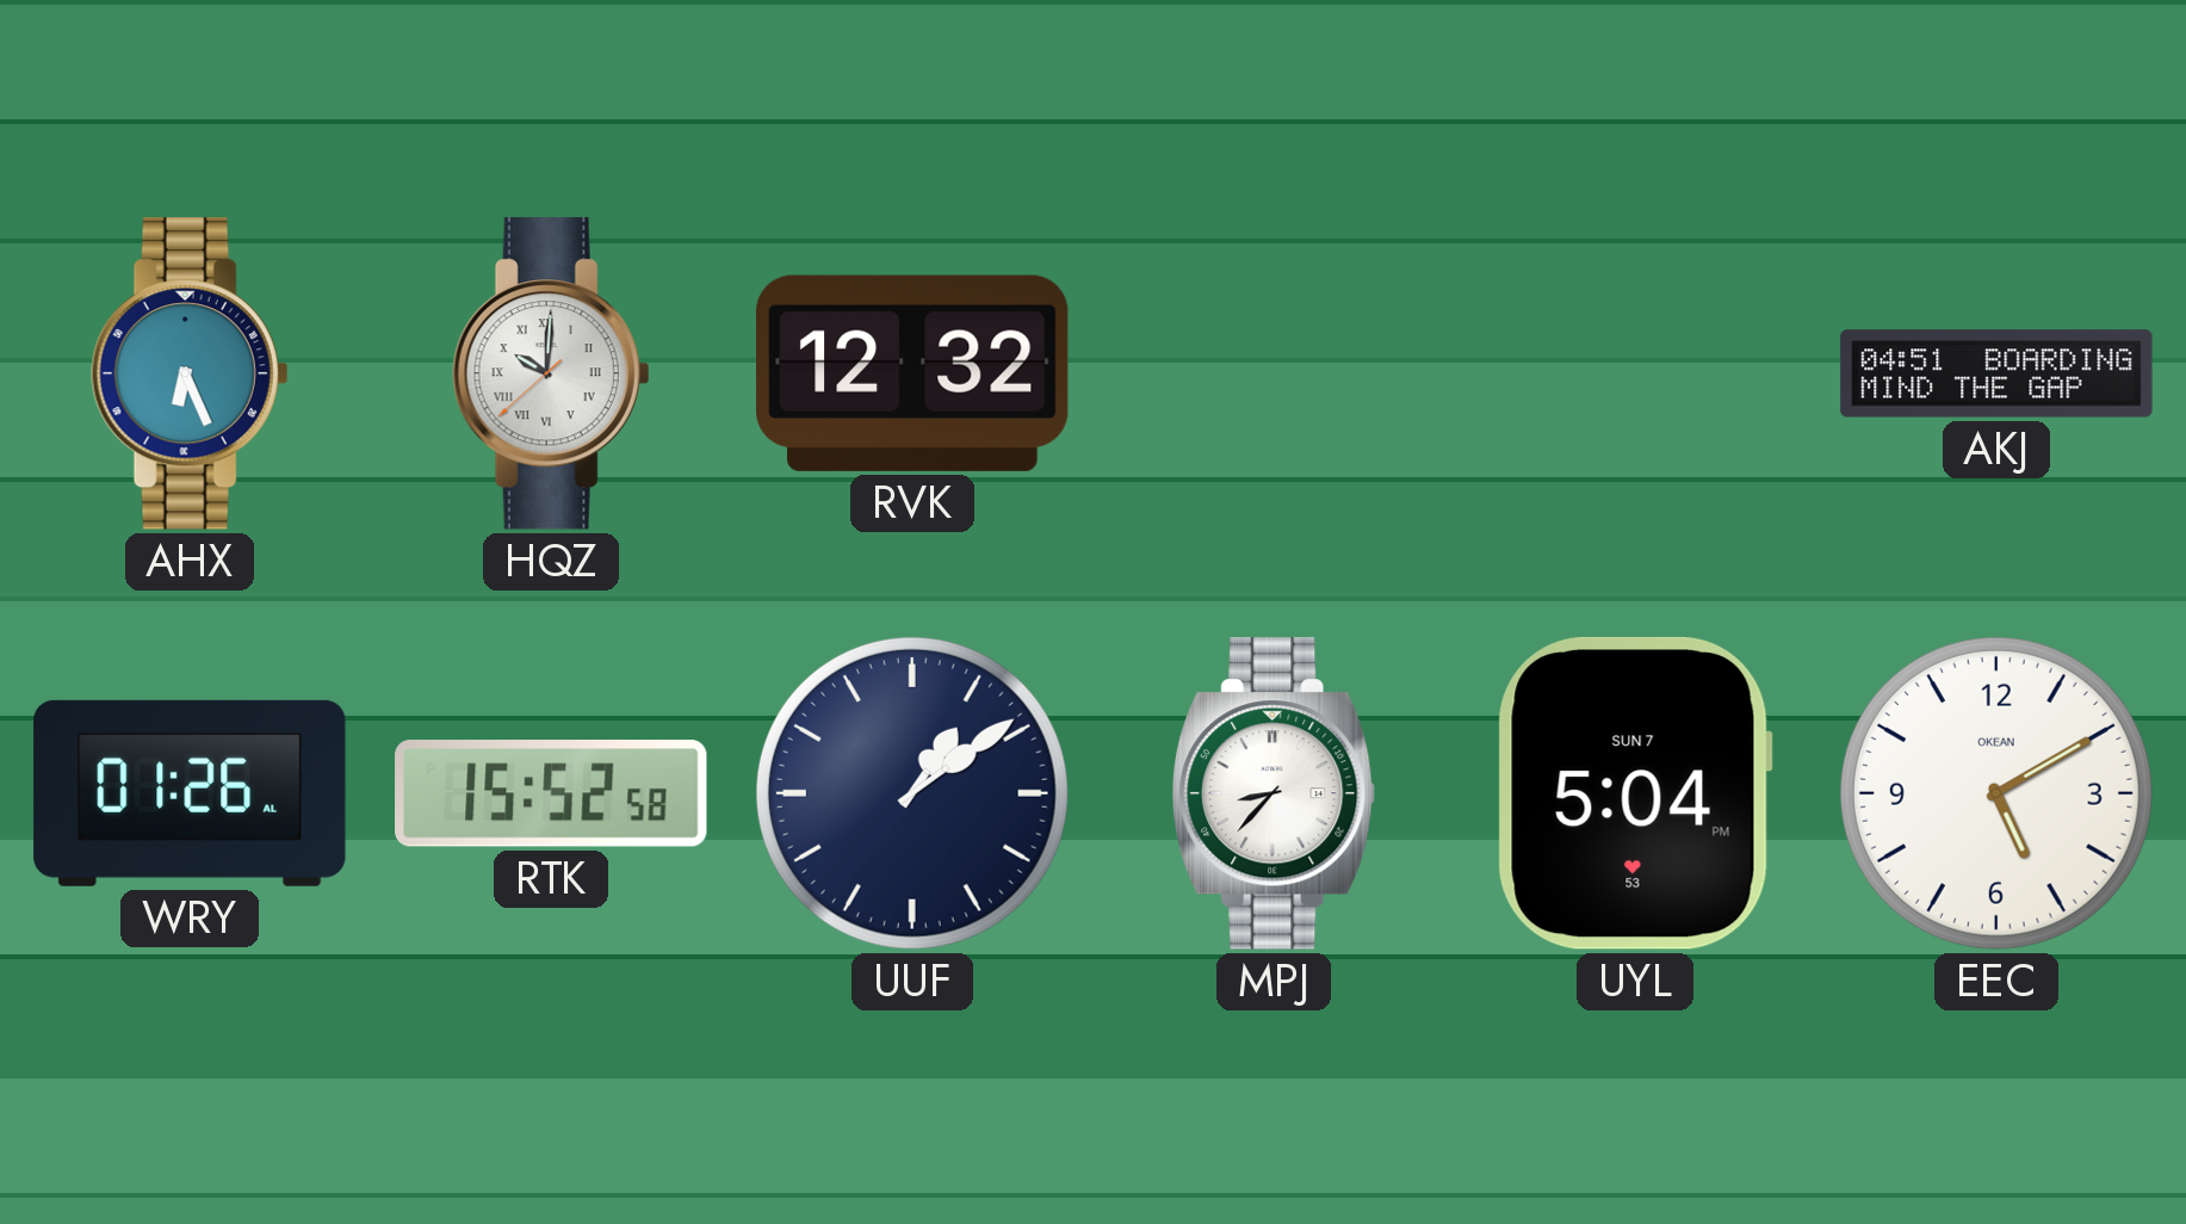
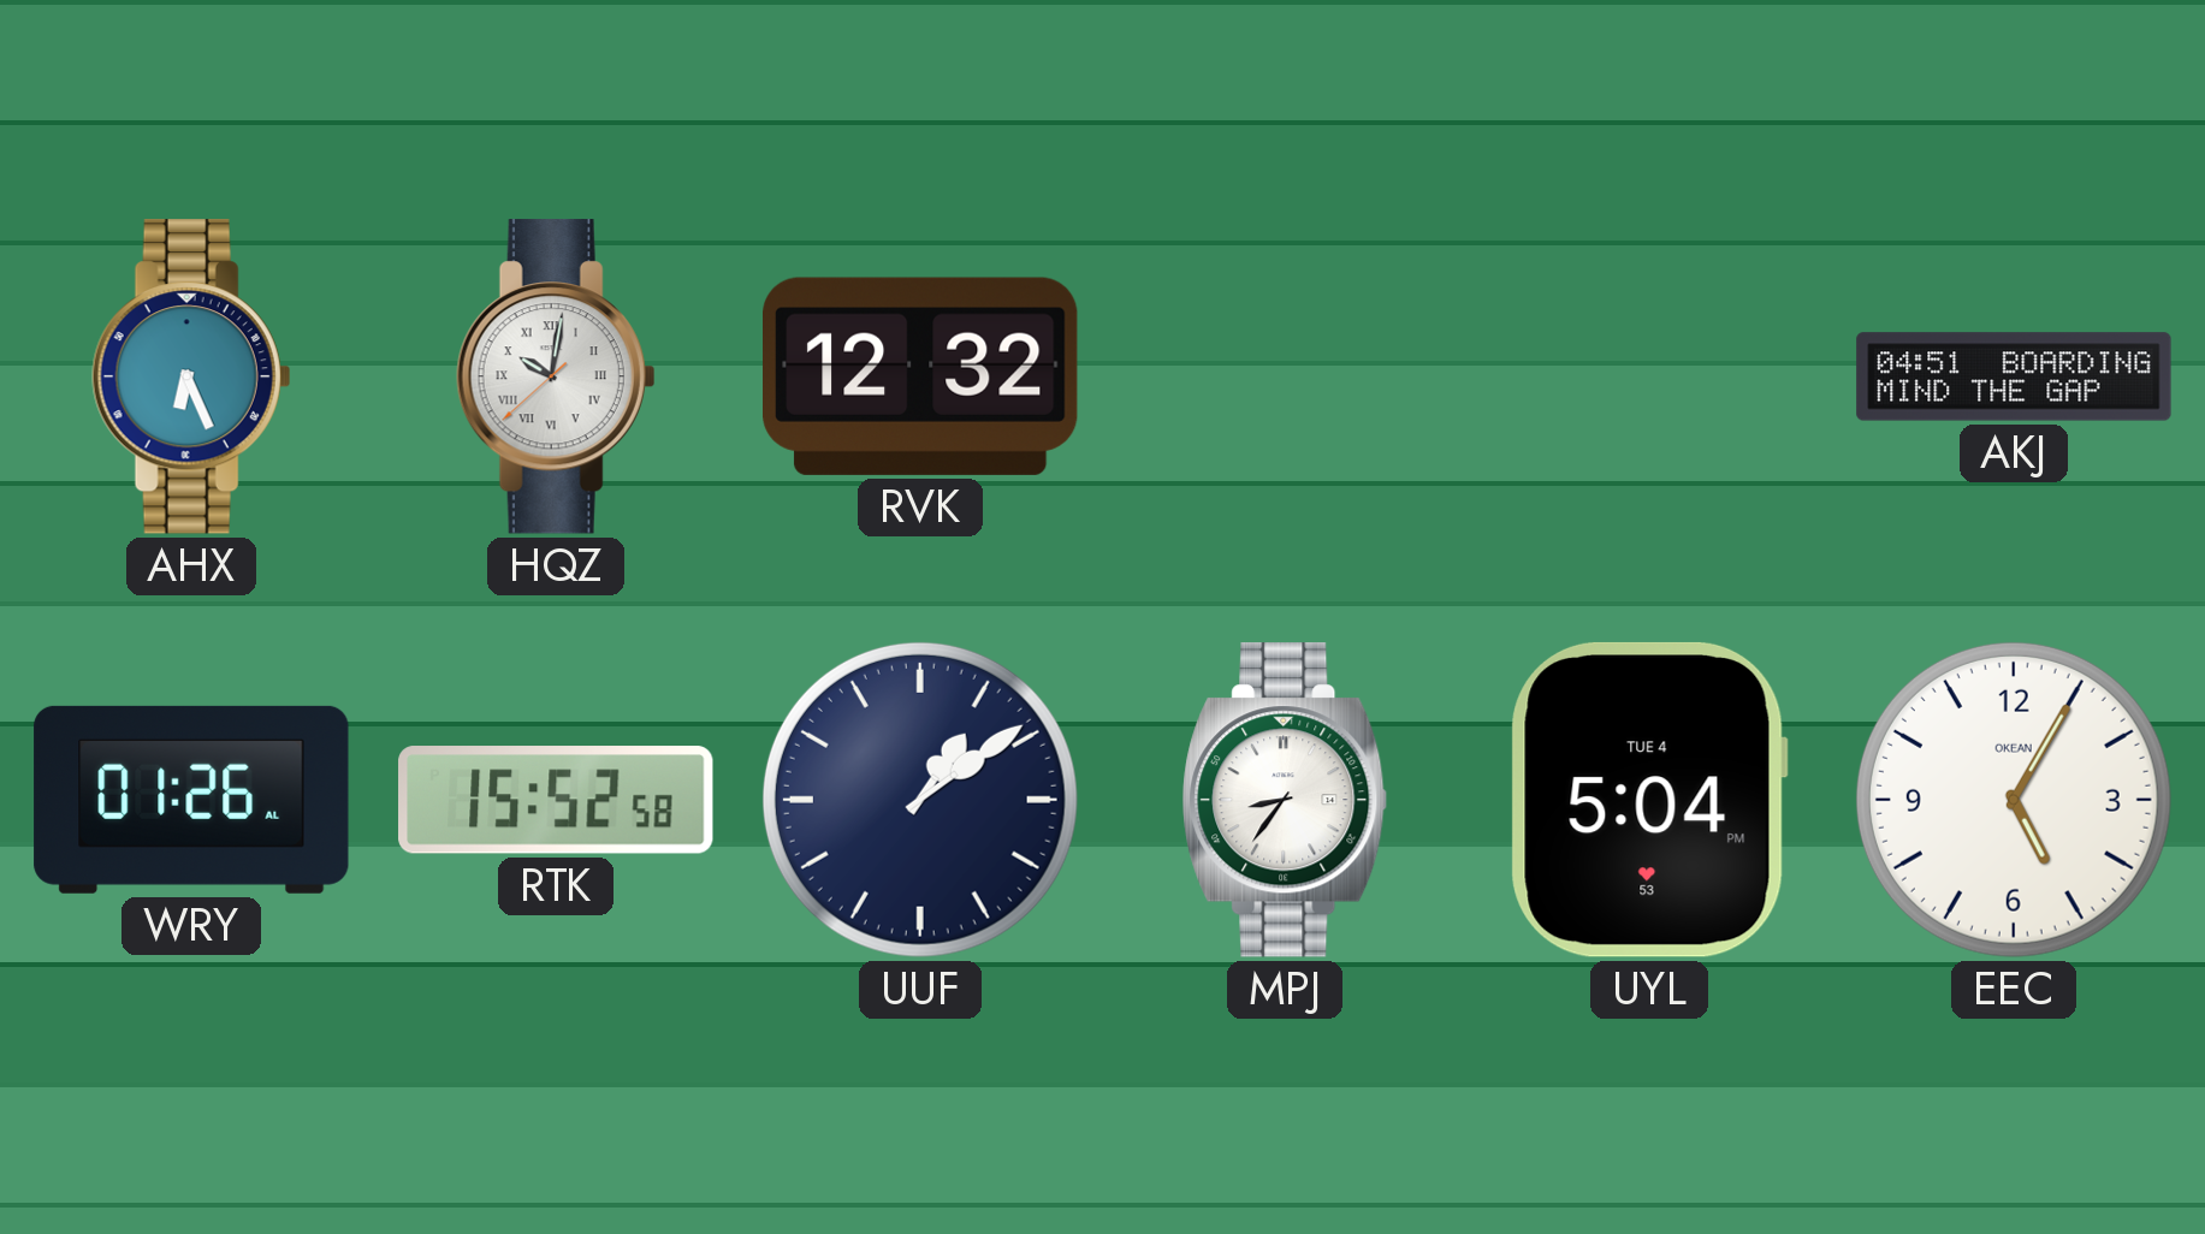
HQZ: 10:00 -> 10:01
MPJ: 8:37 -> 8:36
UYL date: SUN 7 -> TUE 4
EEC: 5:10 -> 5:05
